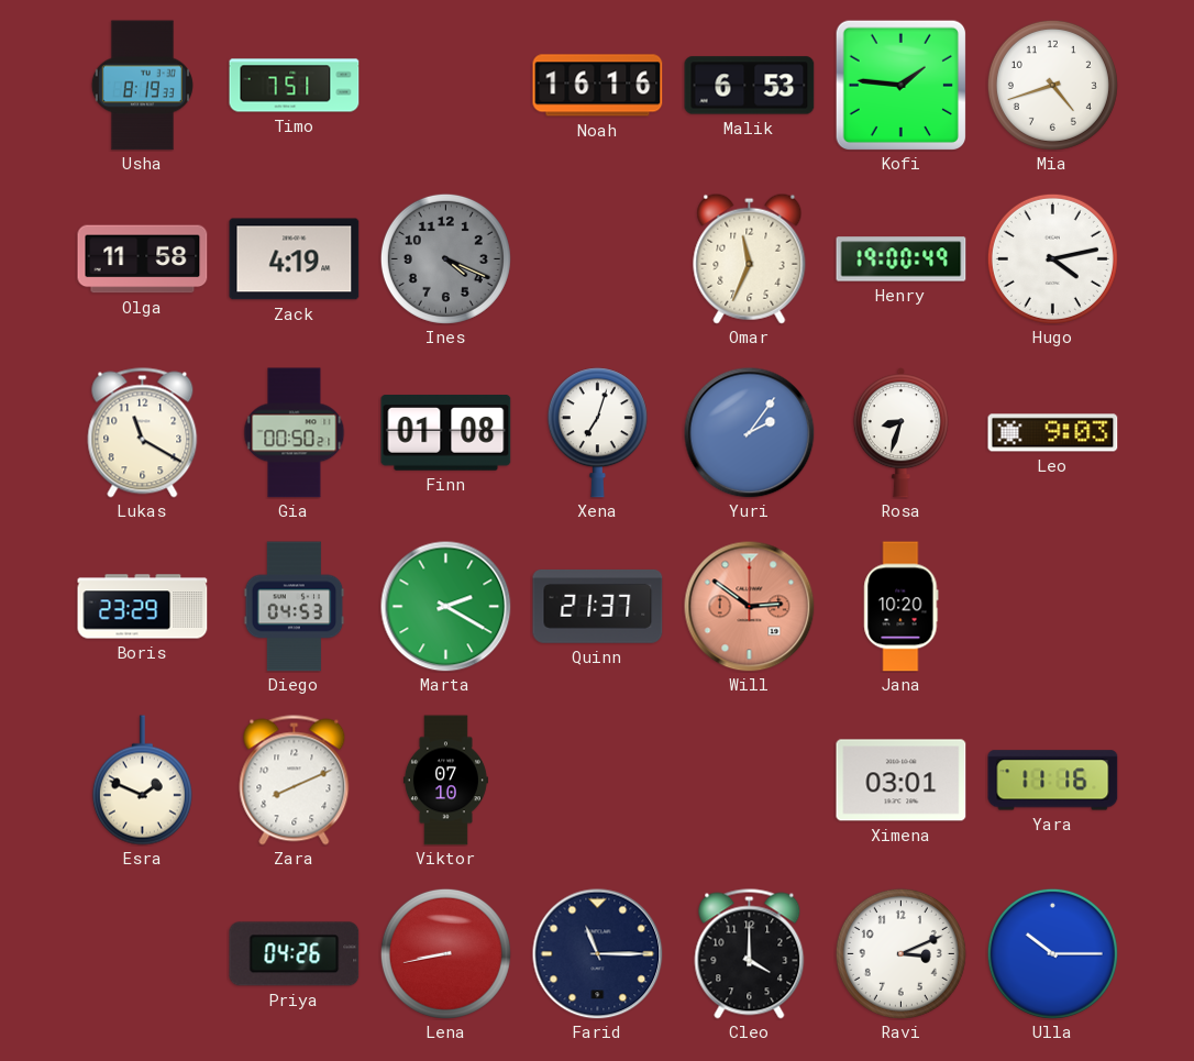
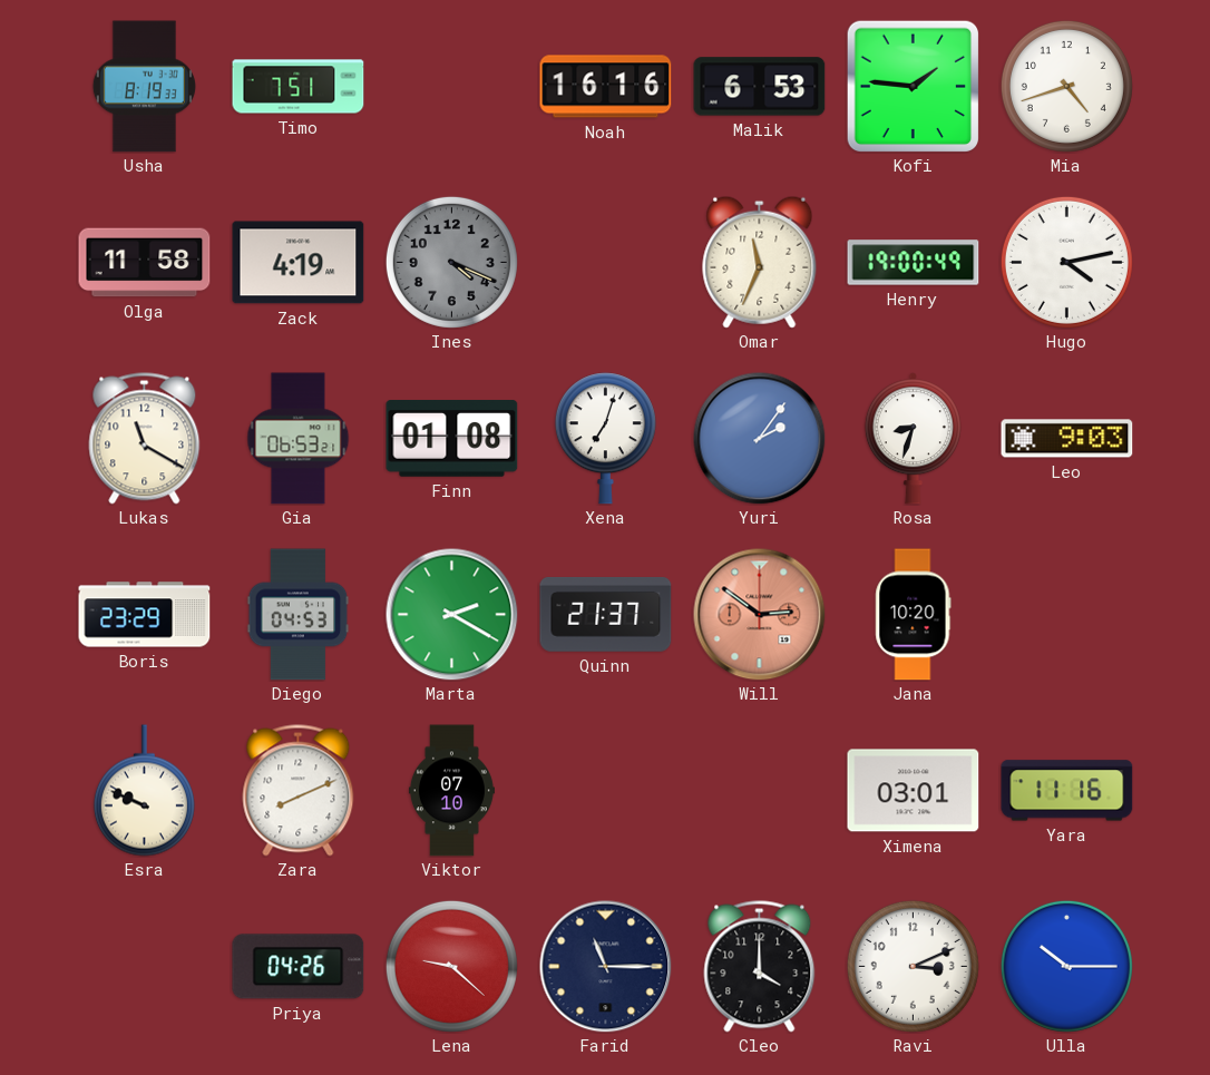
Gia: 00:50 -> 06:53
Esra: 1:49 -> 9:49
Lena: 8:43 -> 9:22
